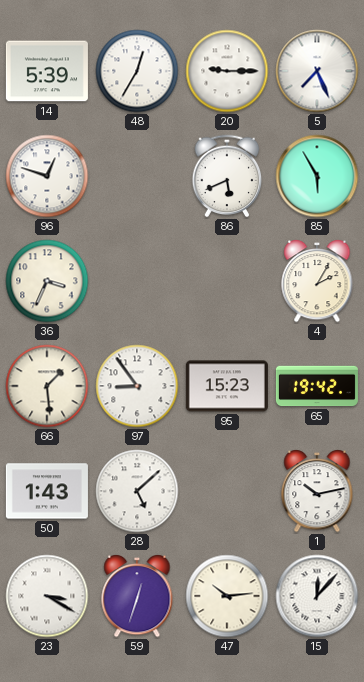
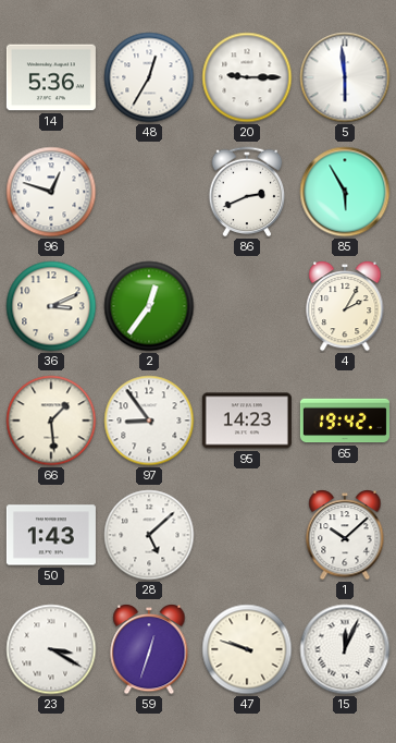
14: 5:39 -> 5:36
5: 7:26 -> 5:59
86: 5:41 -> 2:41
36: 3:34 -> 3:11
2: none -> 12:36
95: 15:23 -> 14:23
1: 10:13 -> 10:08
47: 10:14 -> 9:48
15: 12:07 -> 12:04
